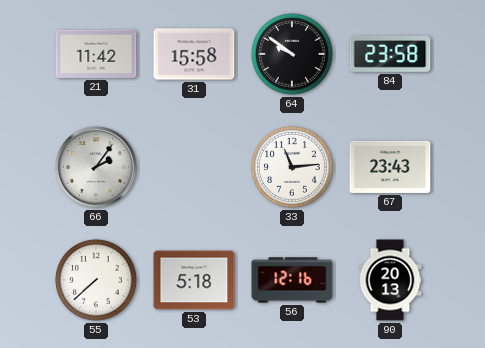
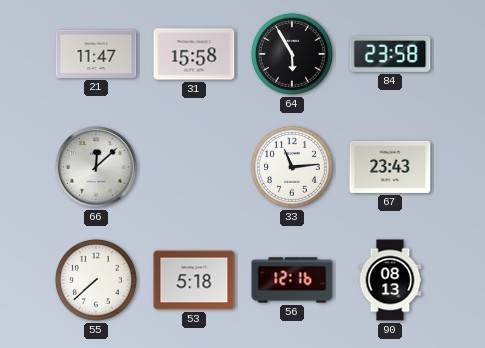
21: 11:42 -> 11:47
64: 9:51 -> 5:55
66: 2:06 -> 12:08
90: 20:13 -> 08:13
